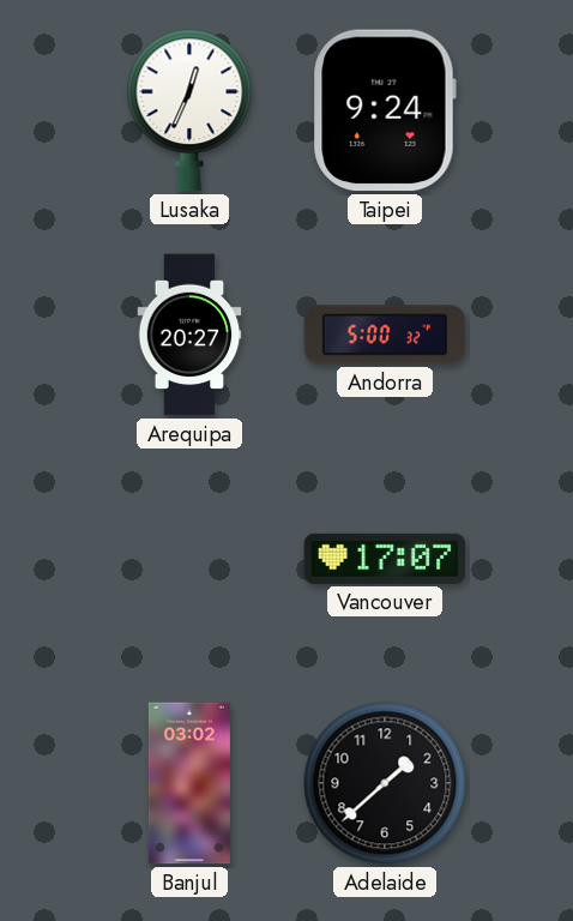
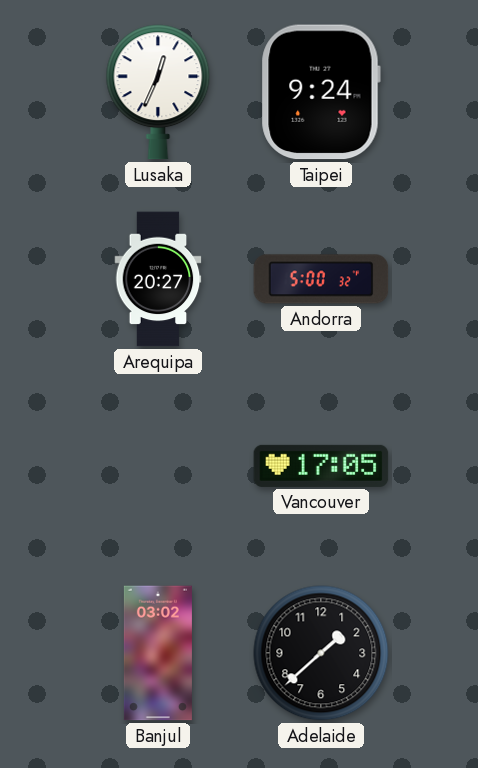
Vancouver: 17:07 -> 17:05
